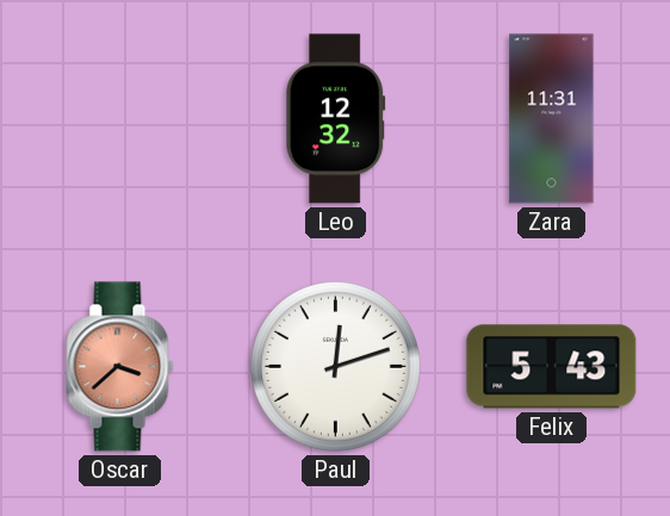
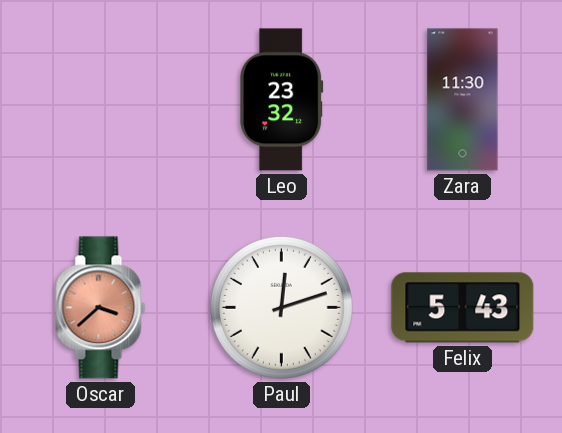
Leo: 12:32 -> 23:32
Zara: 11:31 -> 11:30
